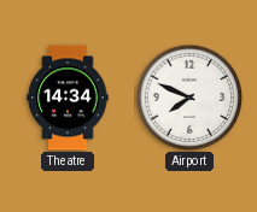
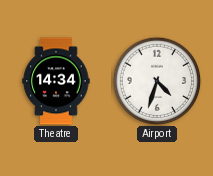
Airport: 7:49 -> 4:33
